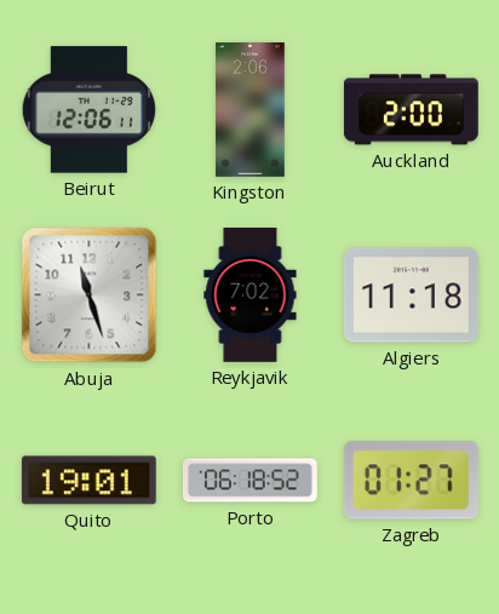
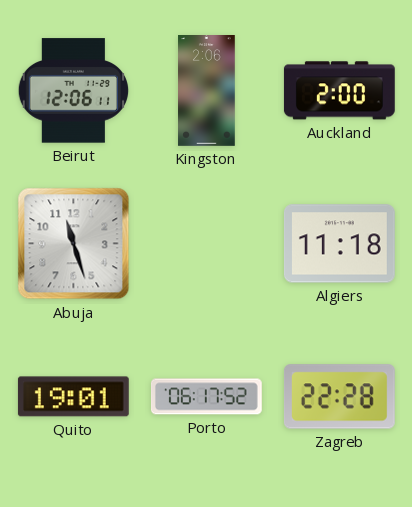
Reykjavik: 7:02 -> none
Porto: 06:18 -> 06:17
Zagreb: 01:27 -> 22:28
